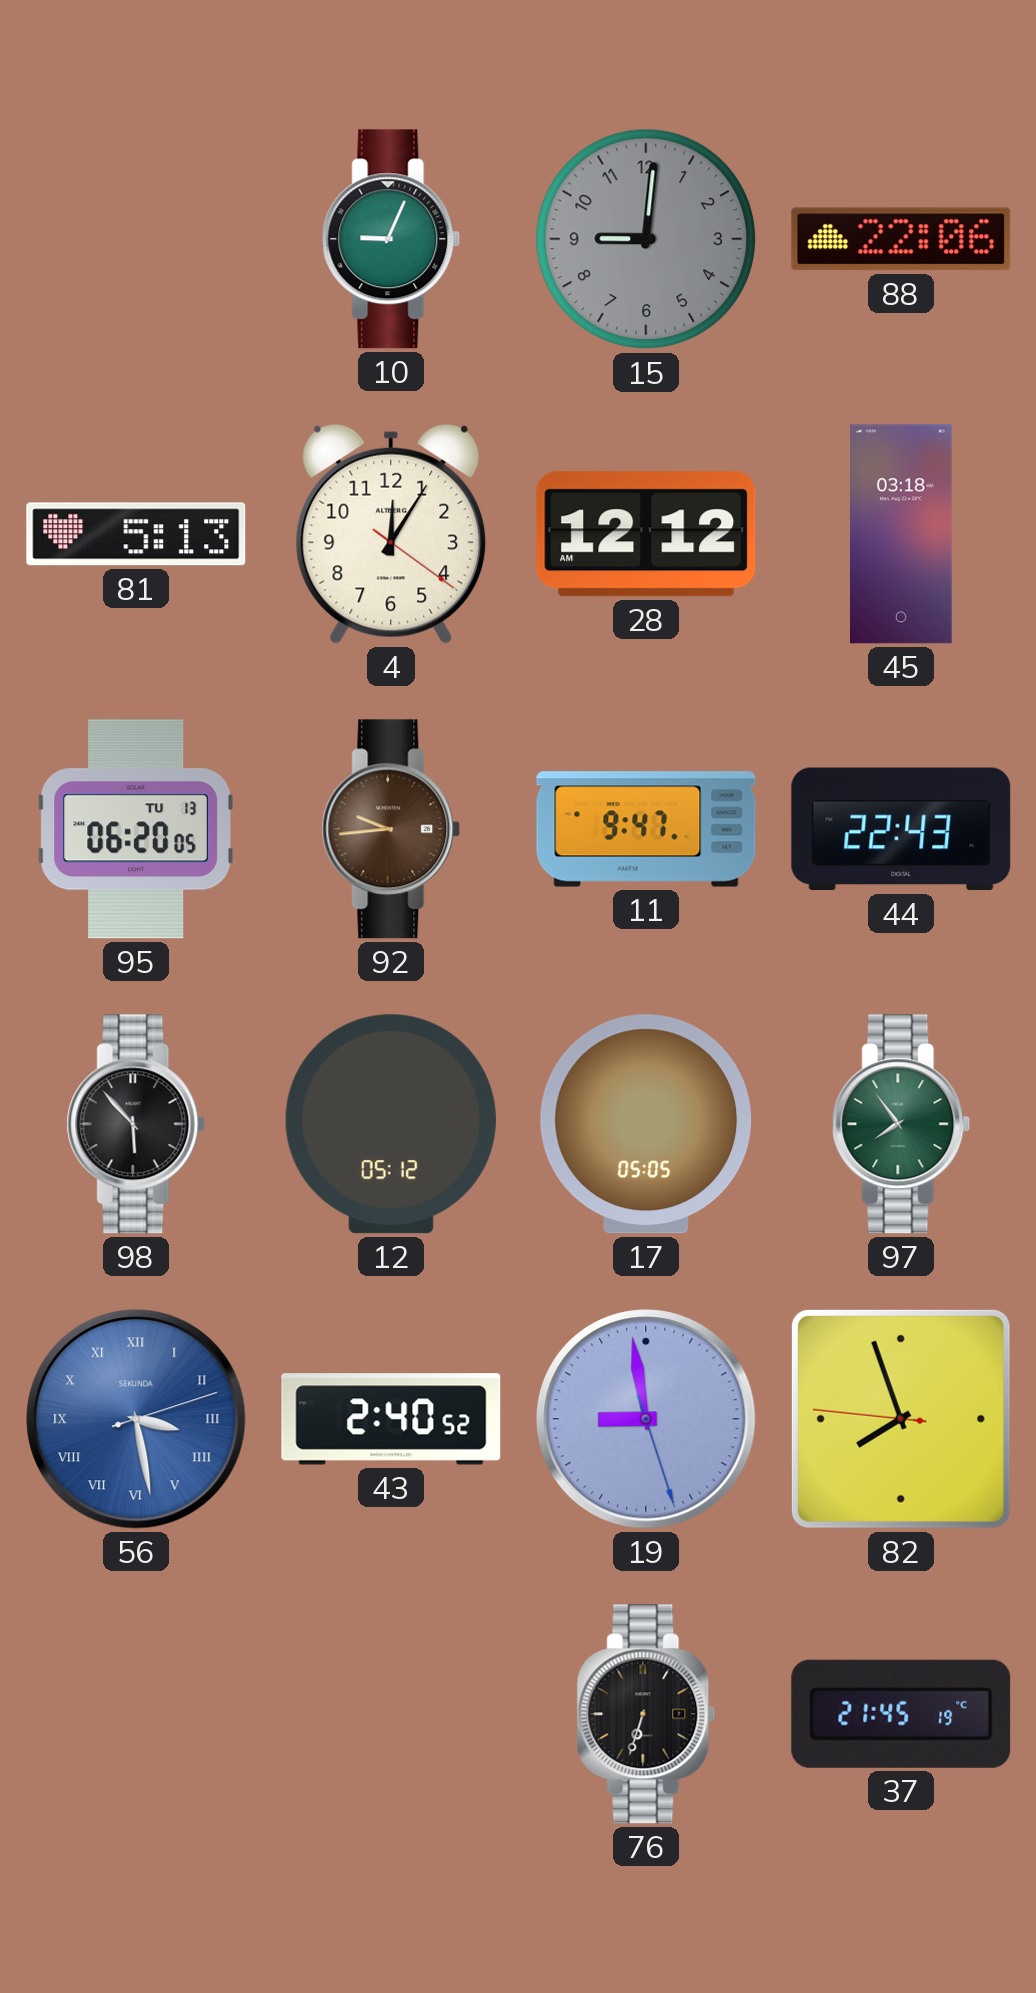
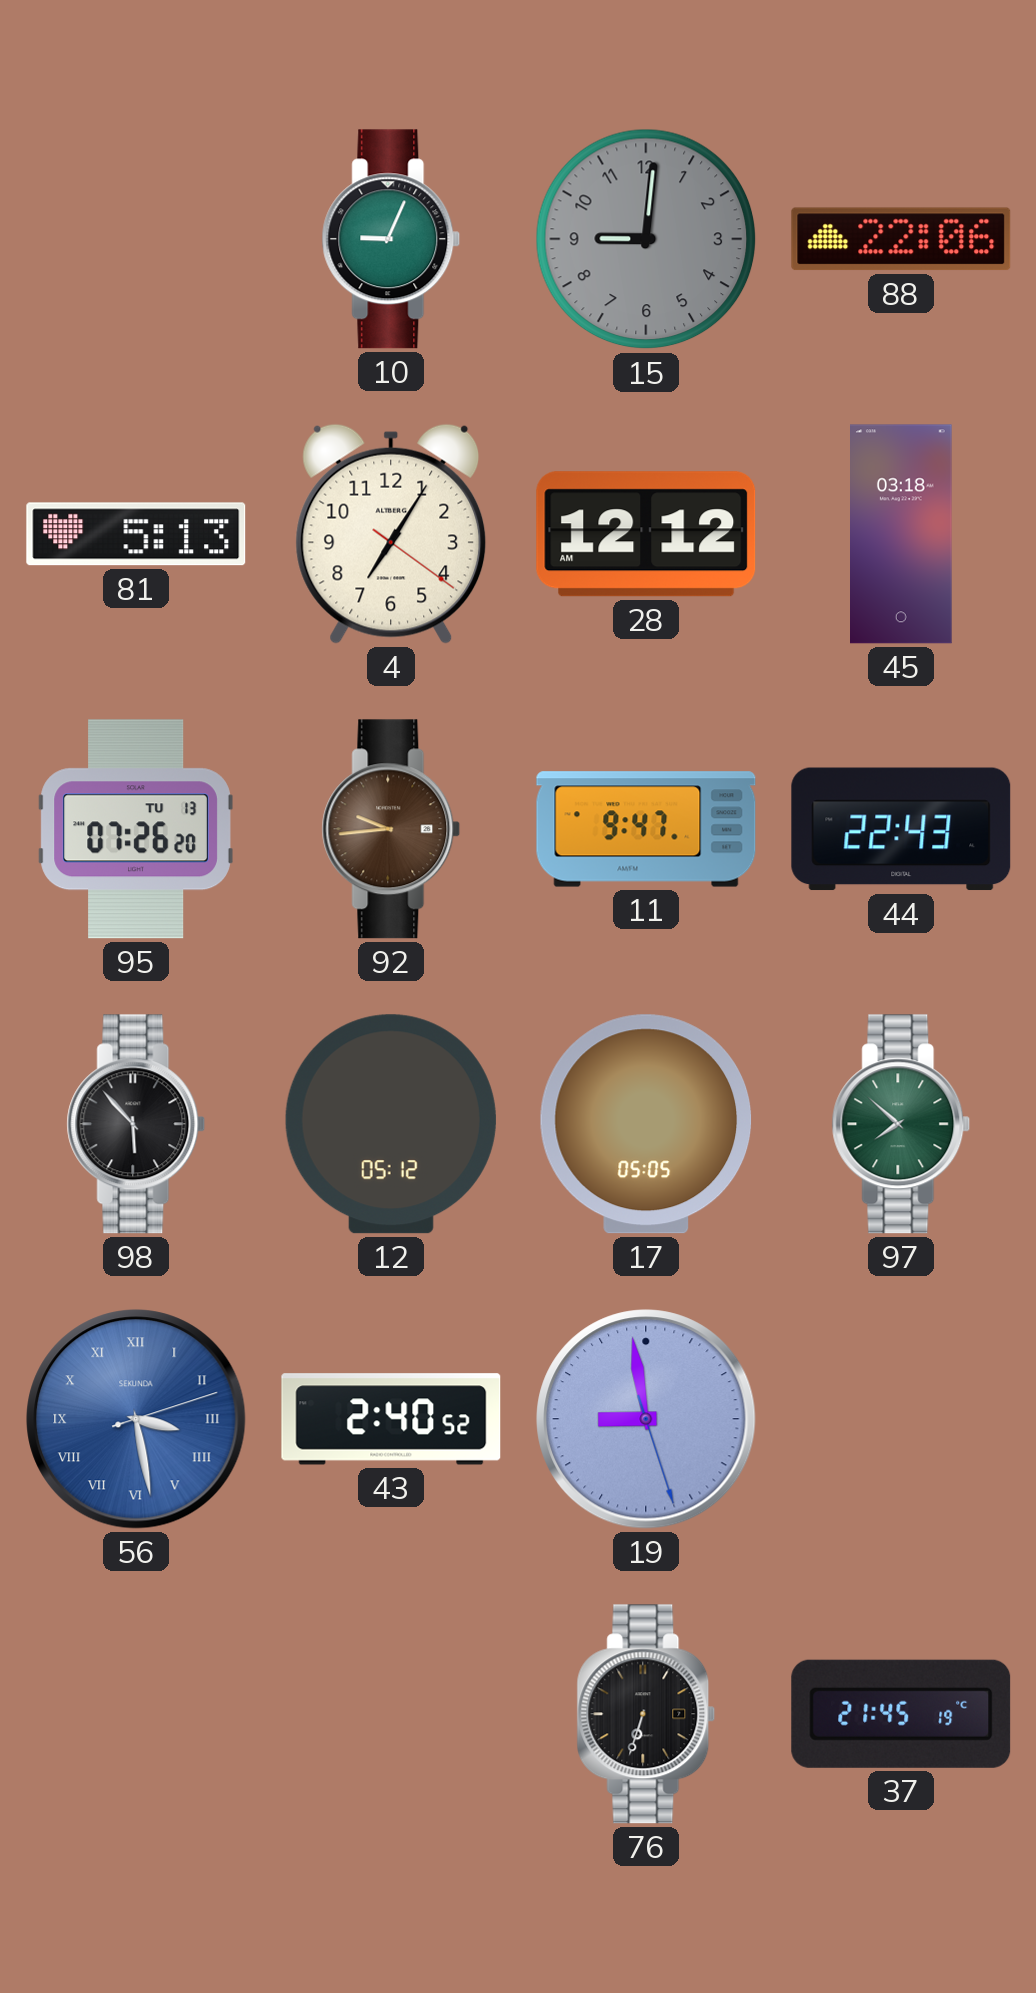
4: 12:05 -> 7:05
95: 06:20 -> 07:26
97: 7:54 -> 7:52
82: 7:56 -> none
